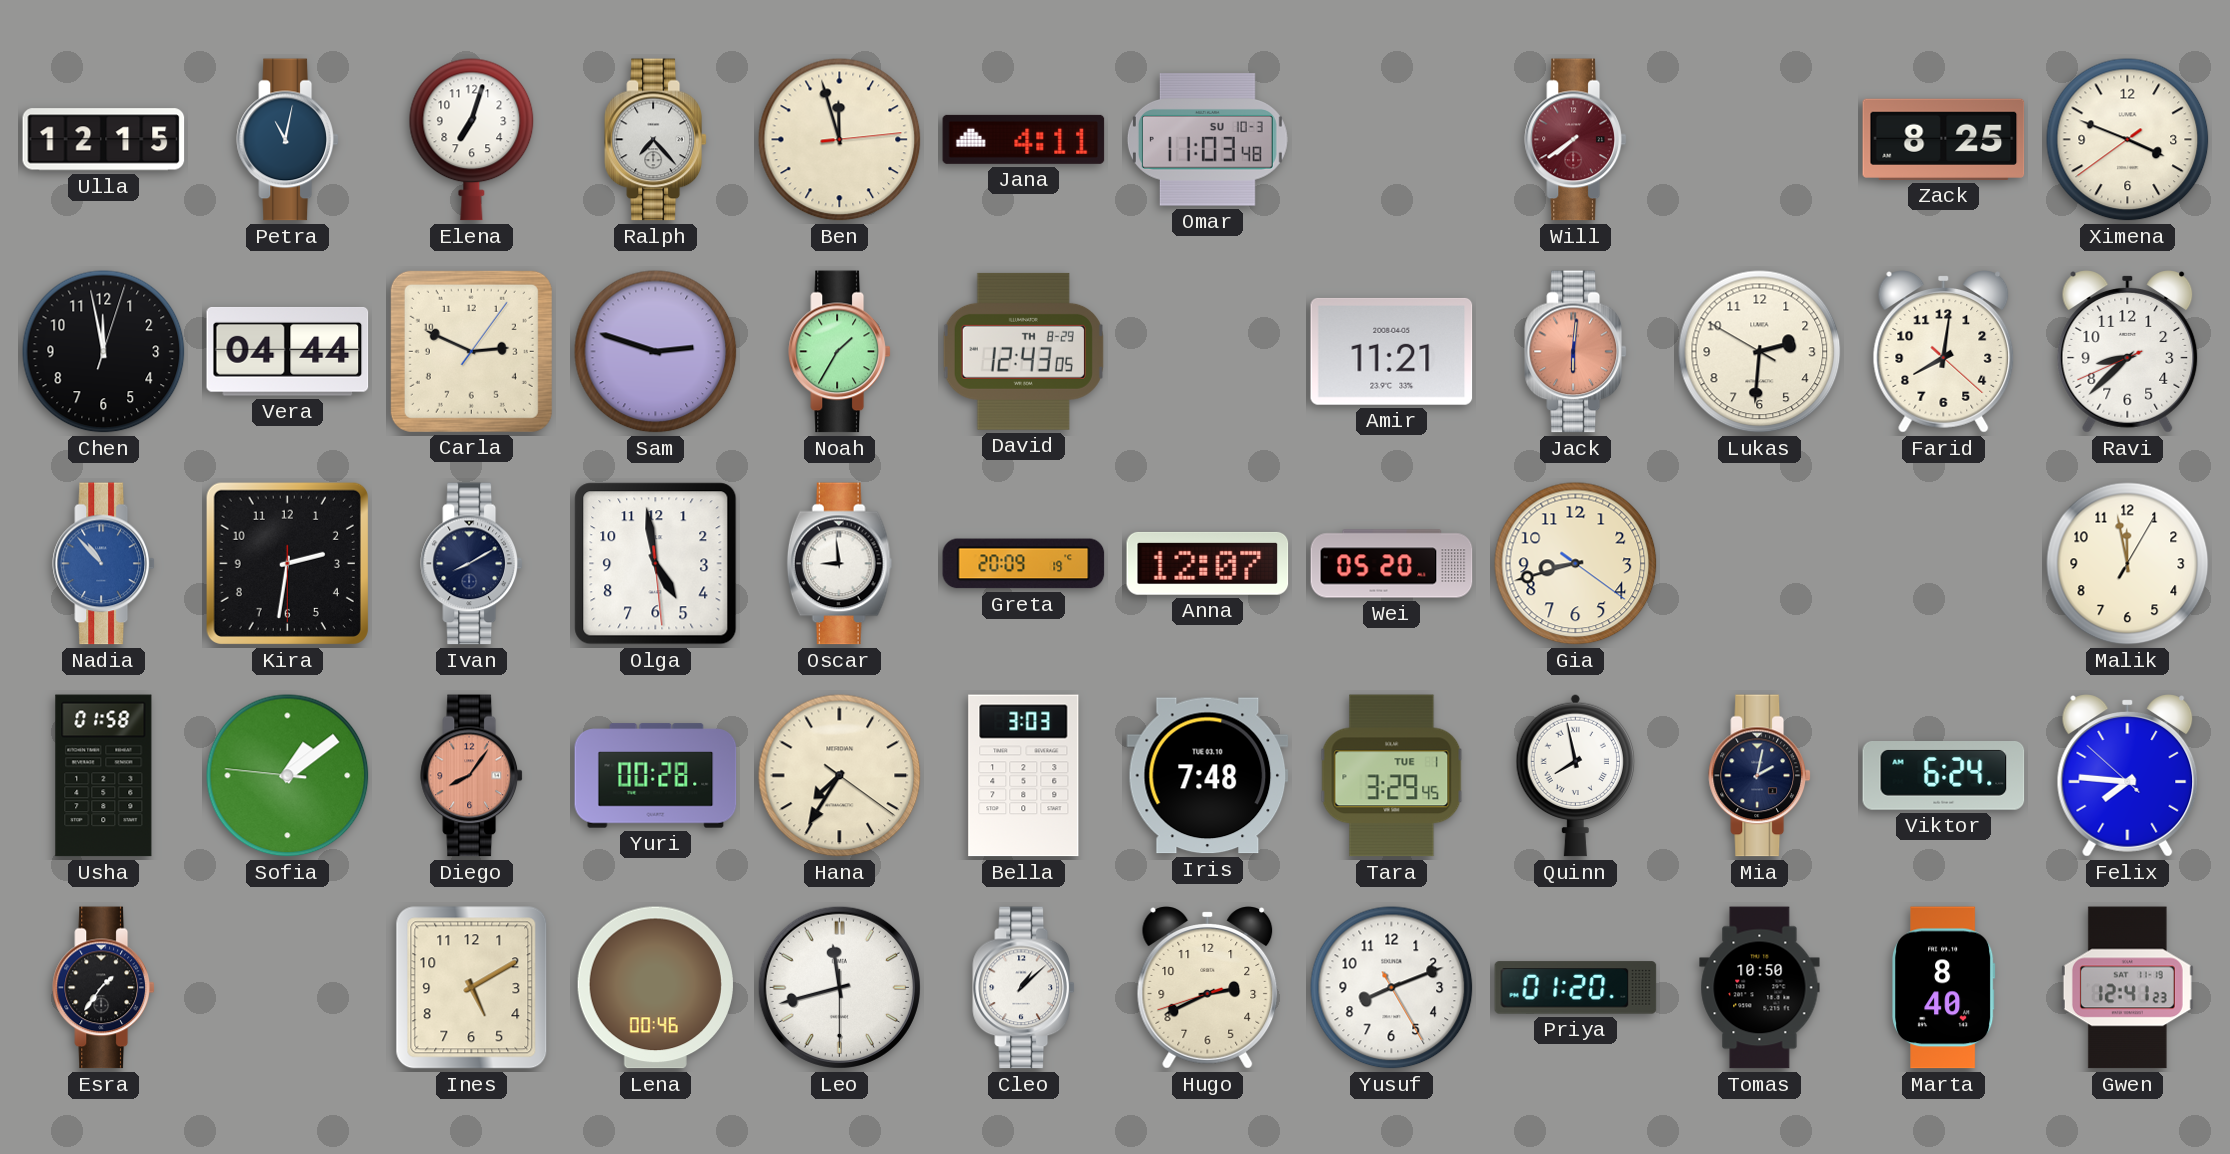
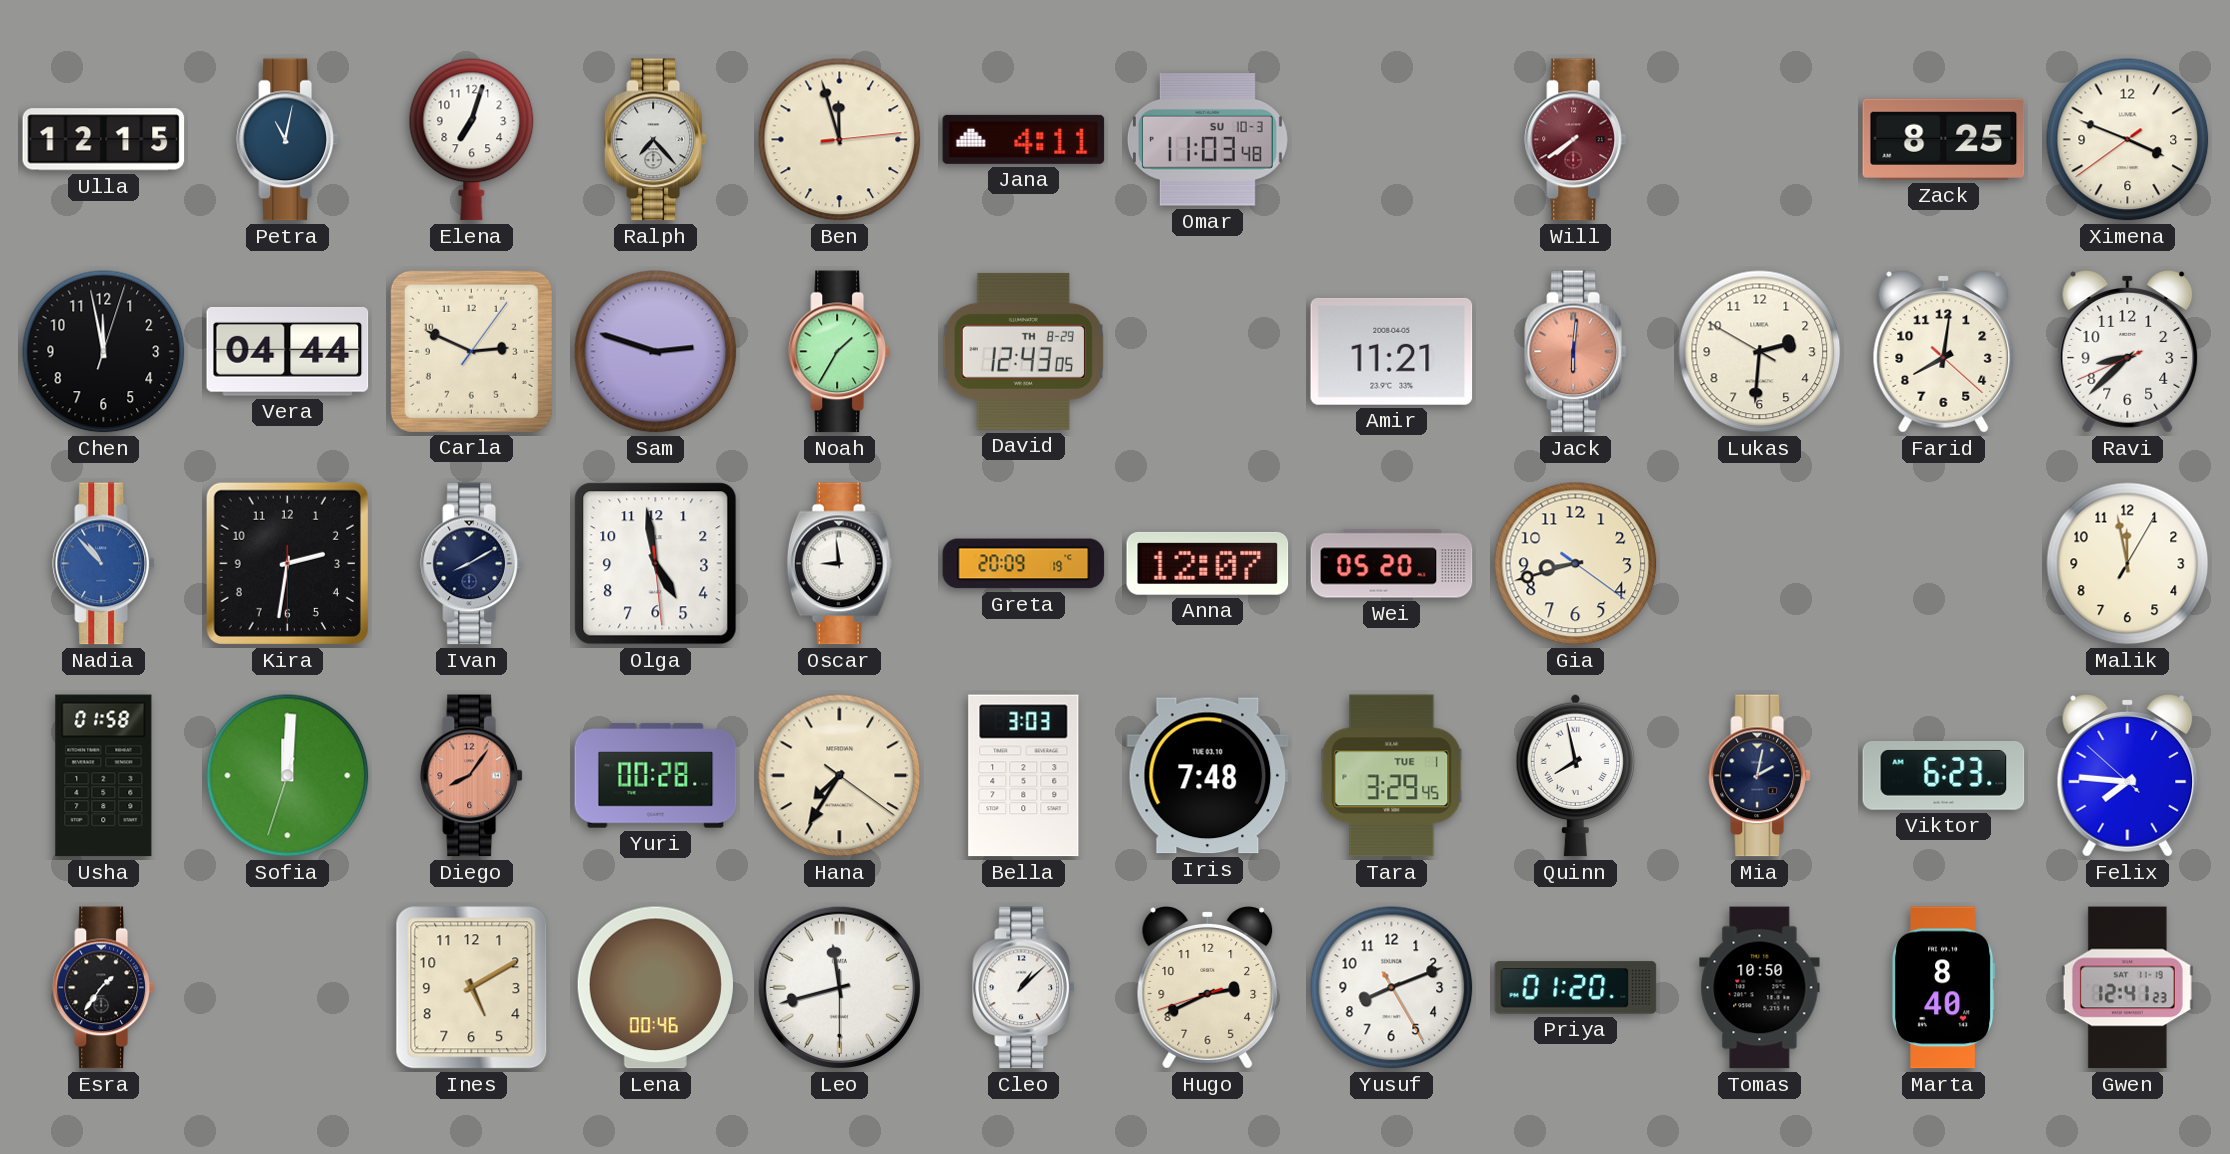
Sofia: 1:08 -> 12:00
Viktor: 6:24 -> 6:23
